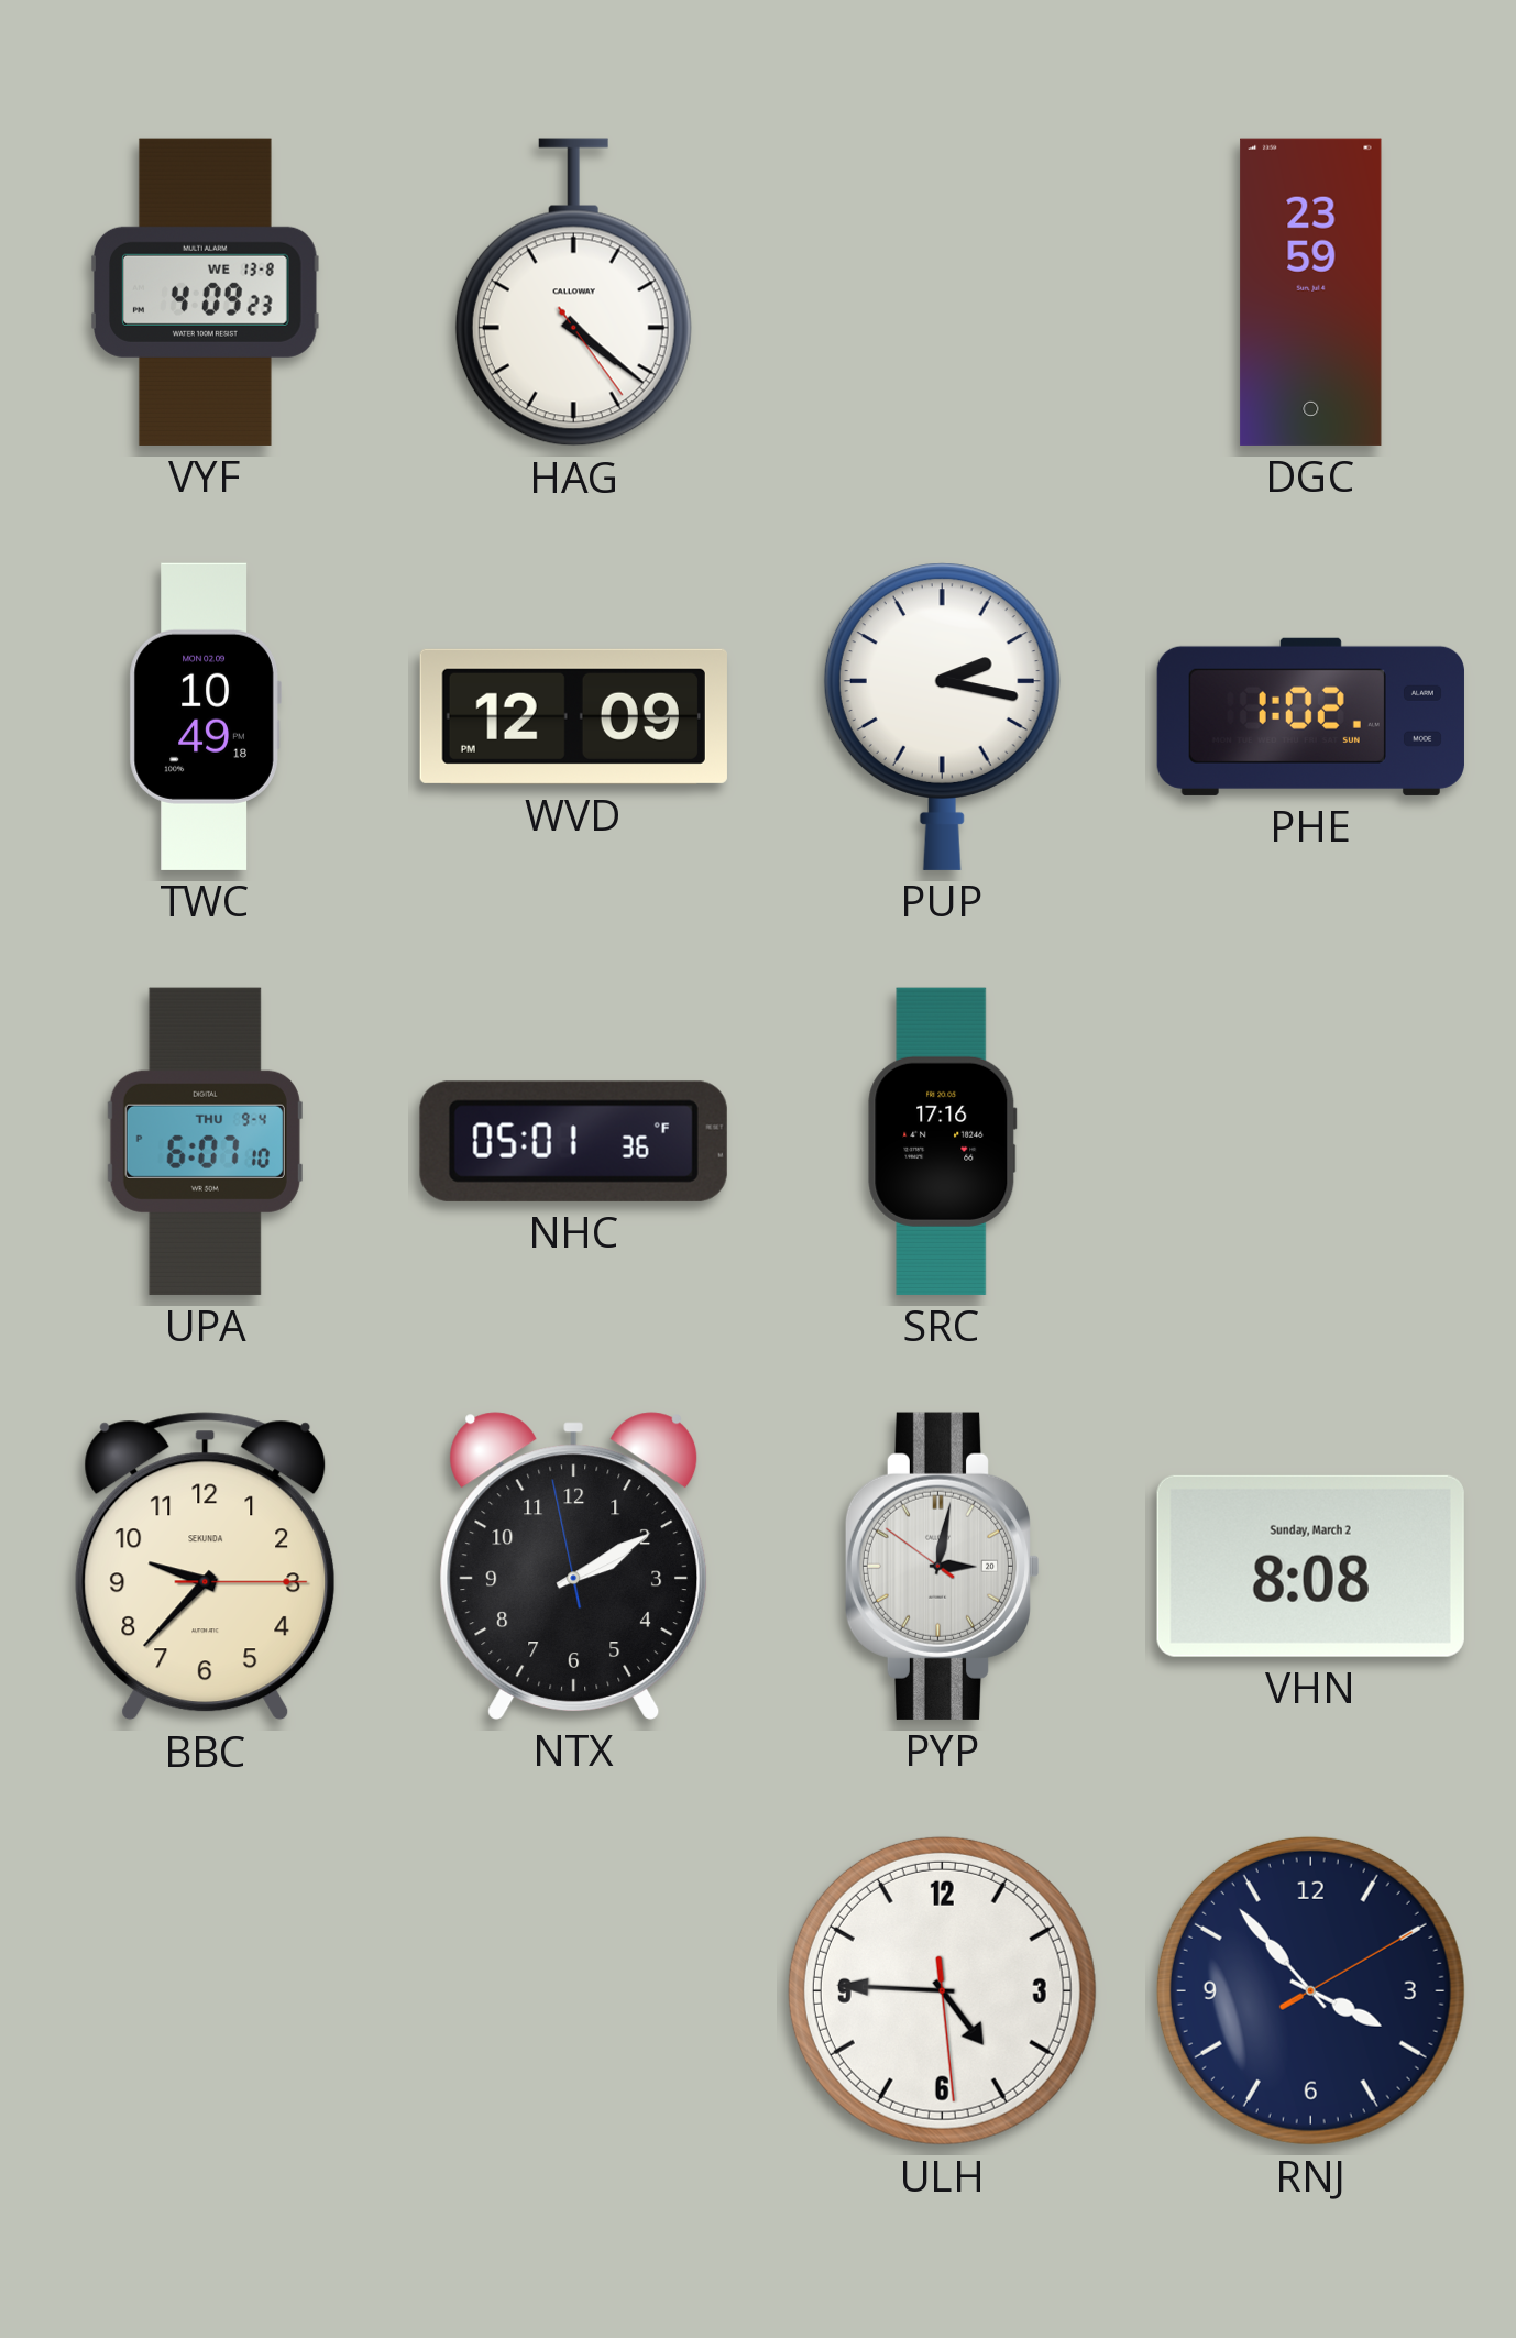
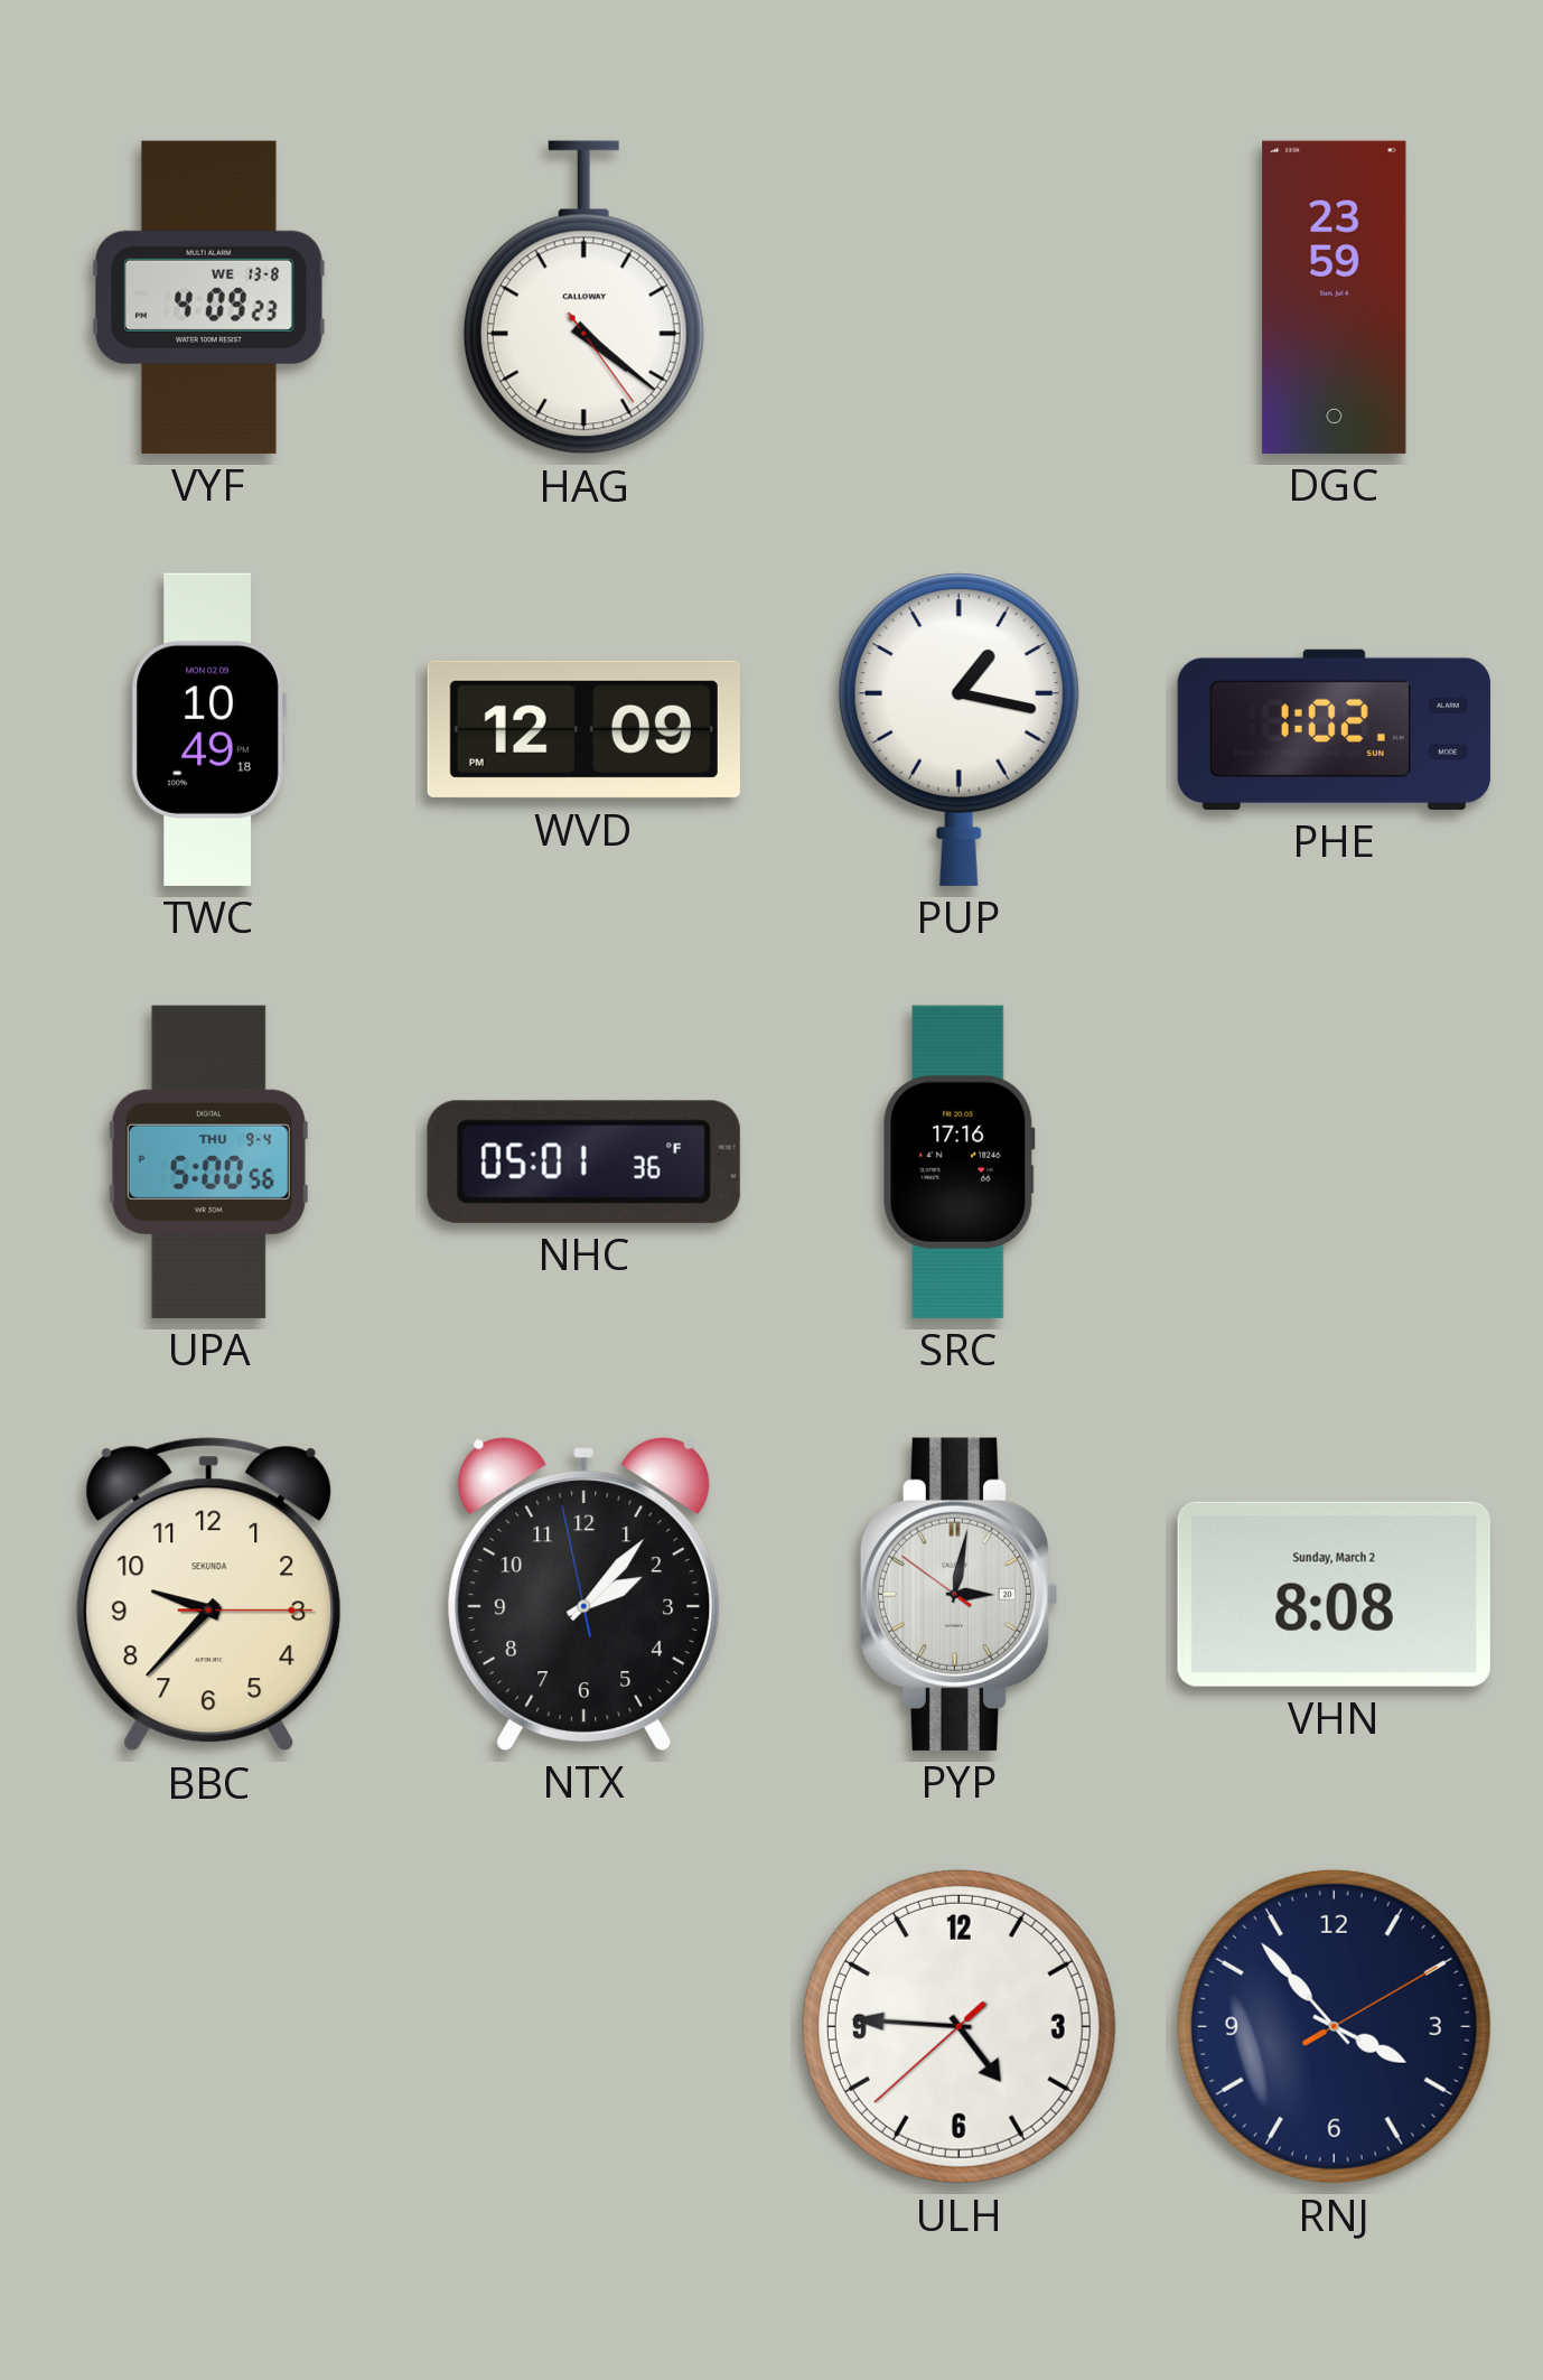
PUP: 2:17 -> 1:17
UPA: 6:07 -> 5:00
NTX: 2:09 -> 2:06
ULH: 4:45:29 -> 4:45:38
